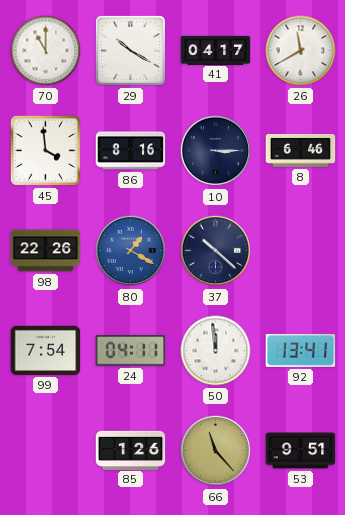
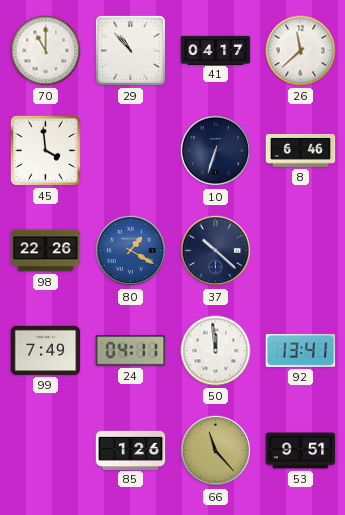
29: 10:20 -> 10:53
26: 11:40 -> 11:38
86: 8:16 -> none
10: 3:15 -> 6:33
99: 7:54 -> 7:49
